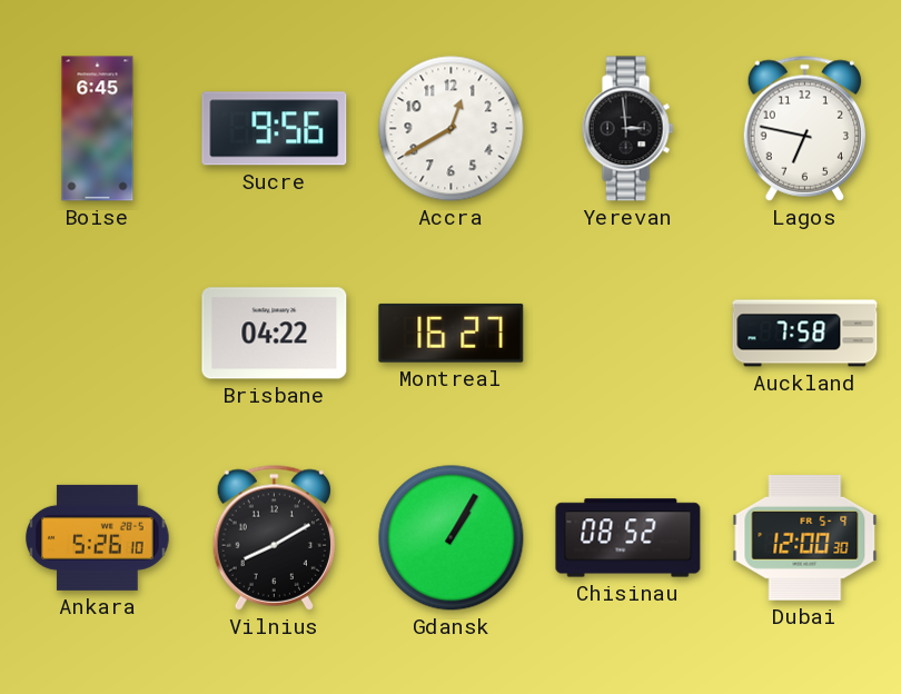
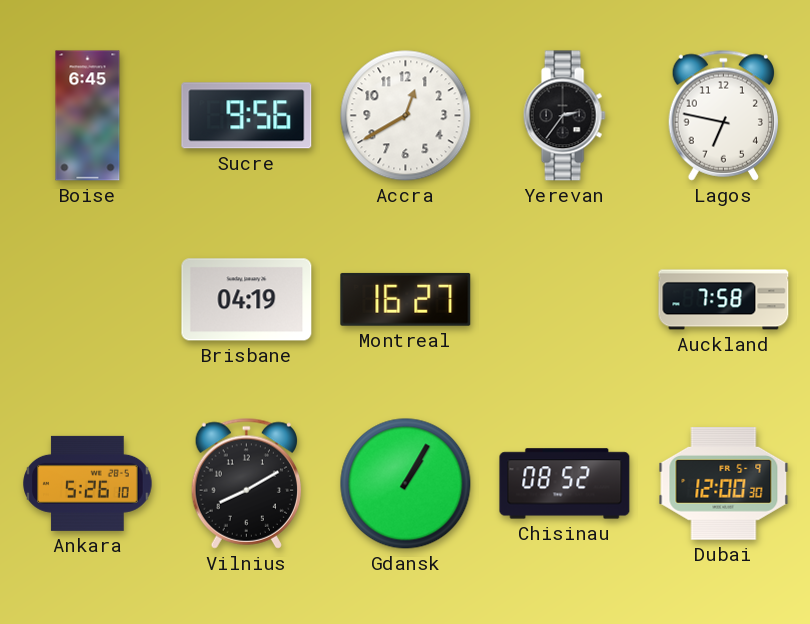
Yerevan: 2:59 -> 2:36
Brisbane: 04:22 -> 04:19
